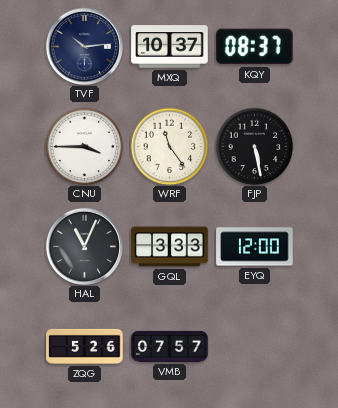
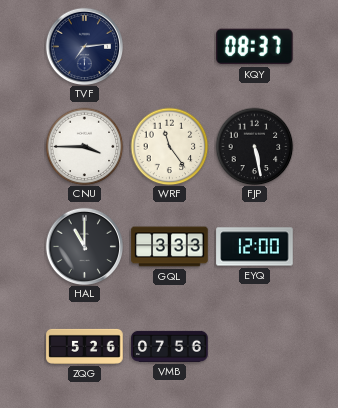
TVF: 10:14 -> 7:14
MXQ: 10:37 -> none
HAL: 11:04 -> 11:00
VMB: 07:57 -> 07:56
